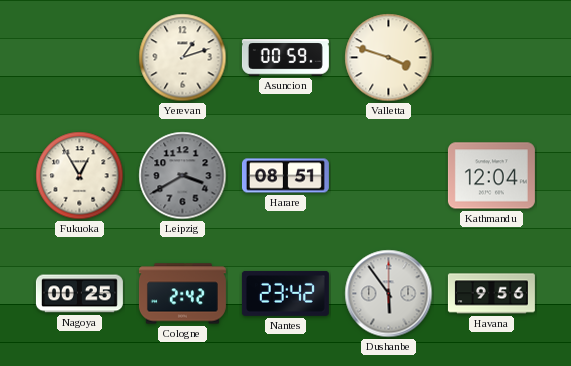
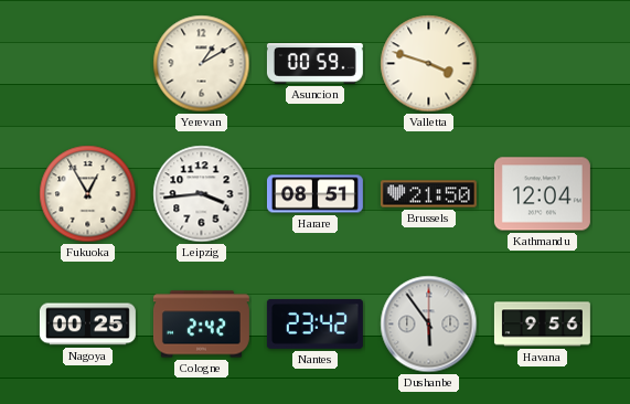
Yerevan: 1:12 -> 1:10
Leipzig: 3:40 -> 3:44
Leipzig dial: grey -> white
Brussels: none -> 21:50
